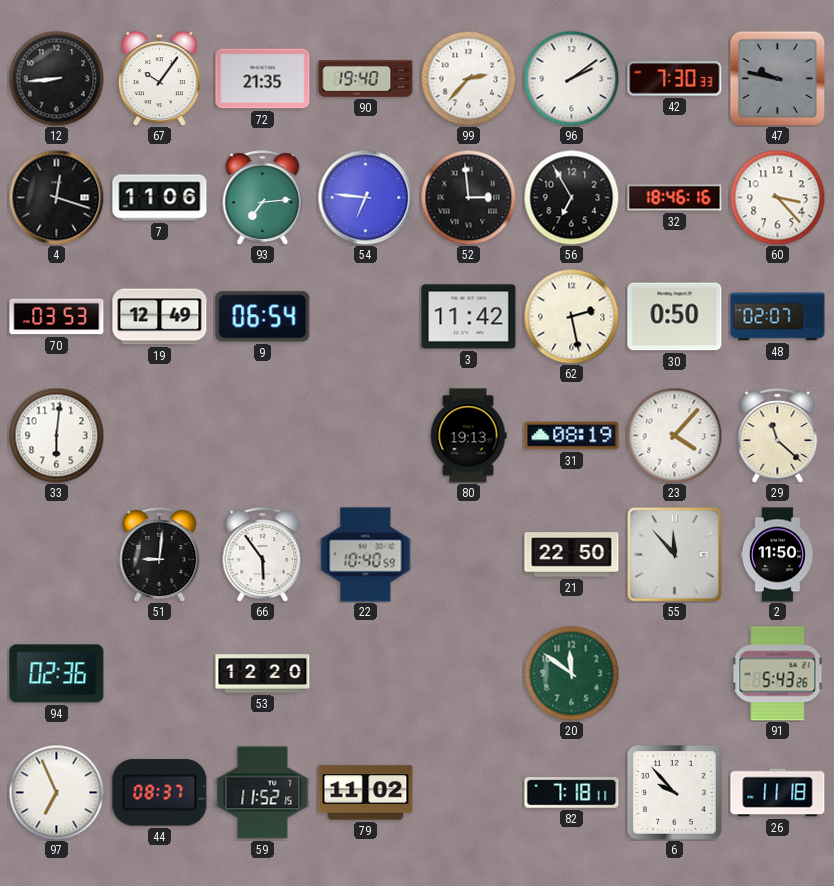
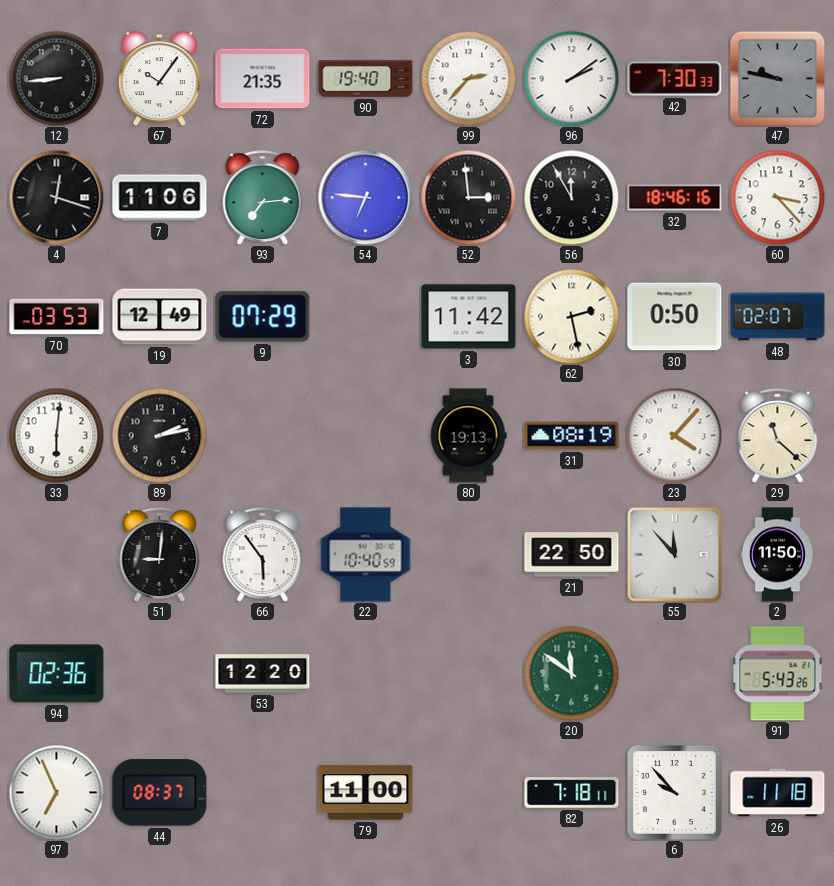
56: 6:55 -> 11:55
9: 06:54 -> 07:29
89: none -> 2:13
59: 11:52 -> none
79: 11:02 -> 11:00
